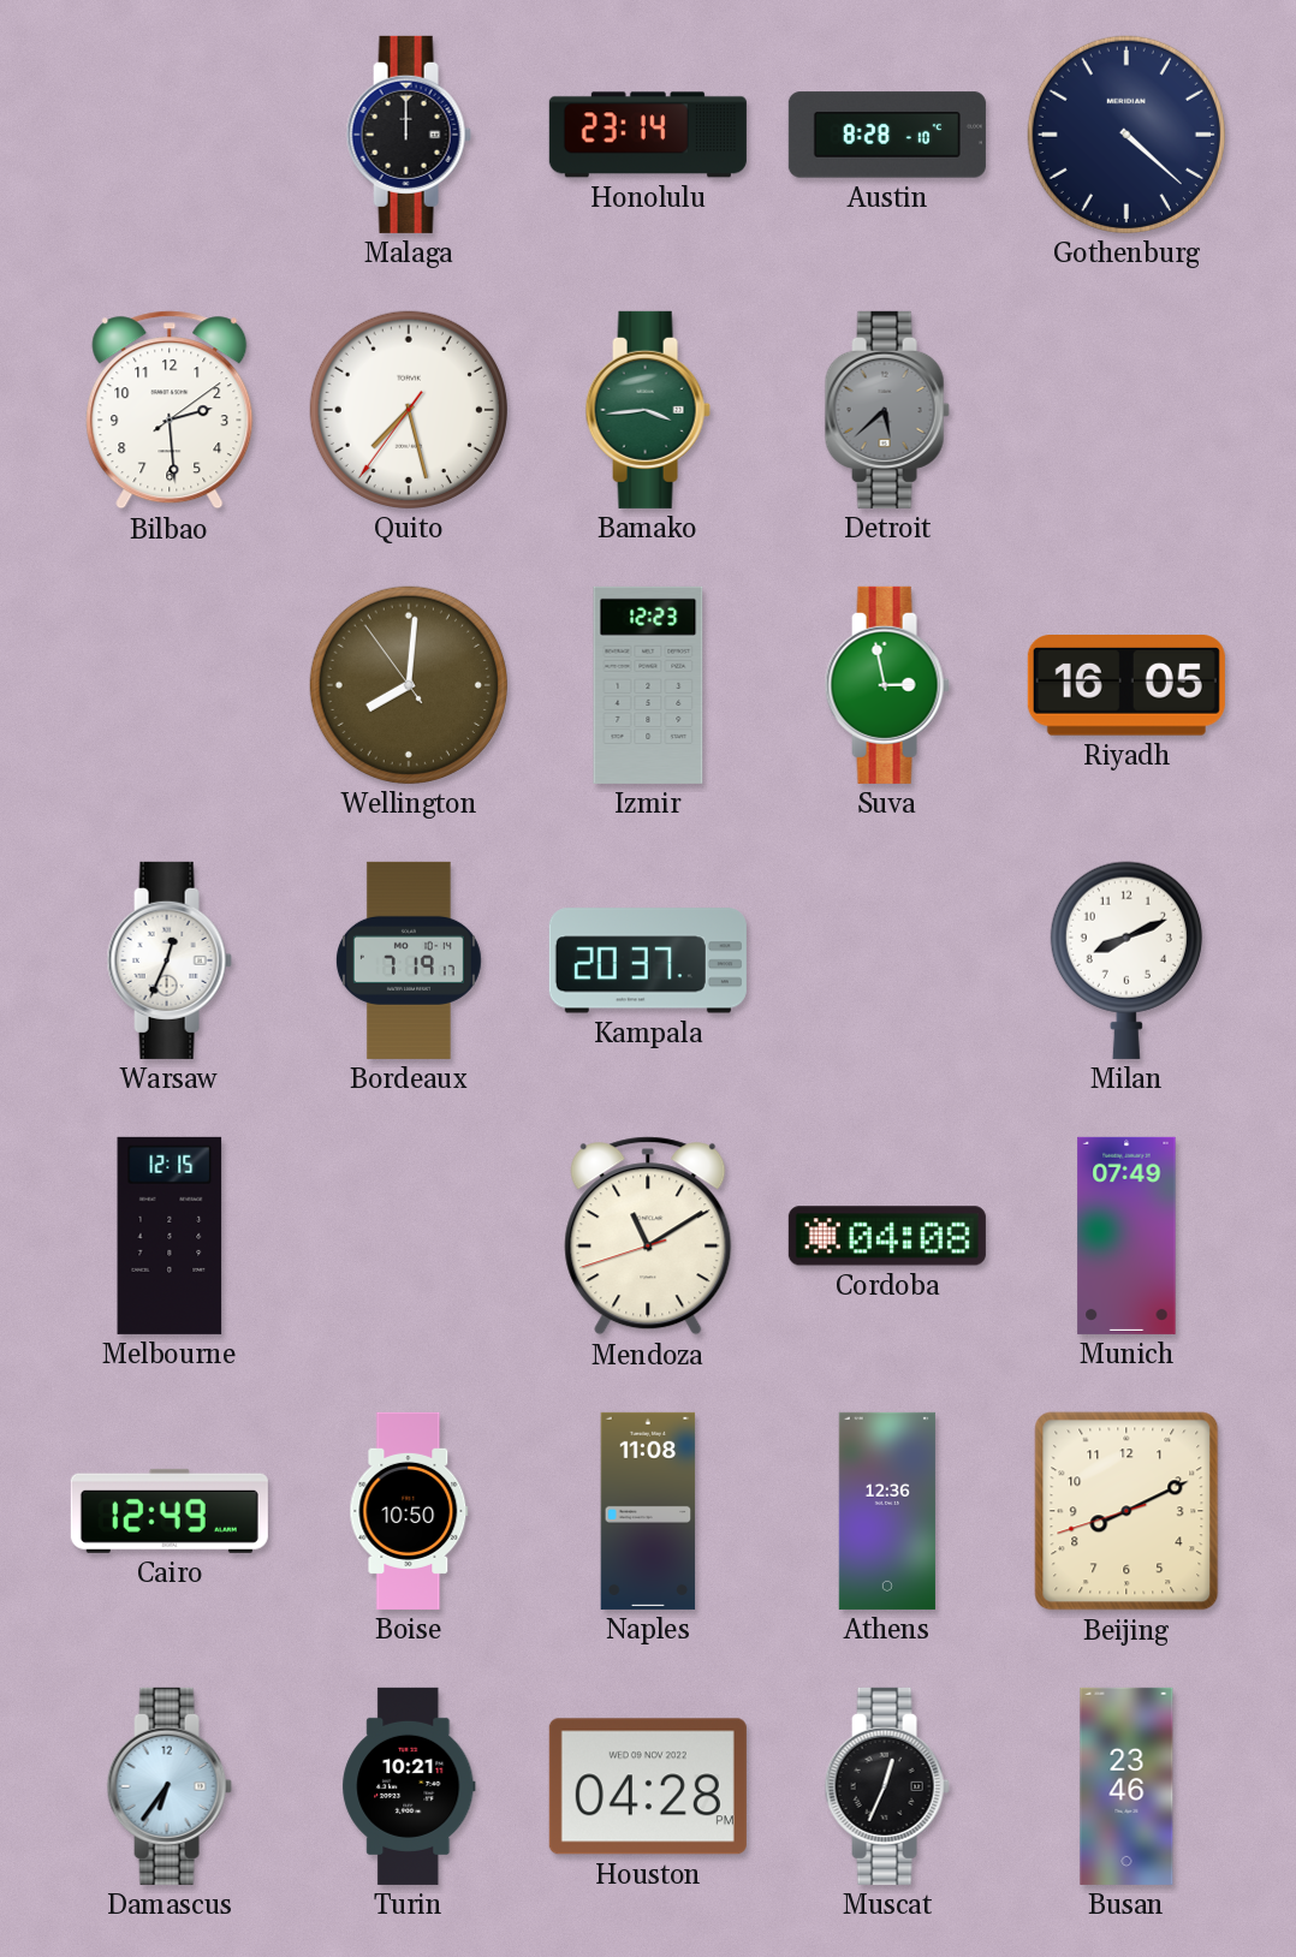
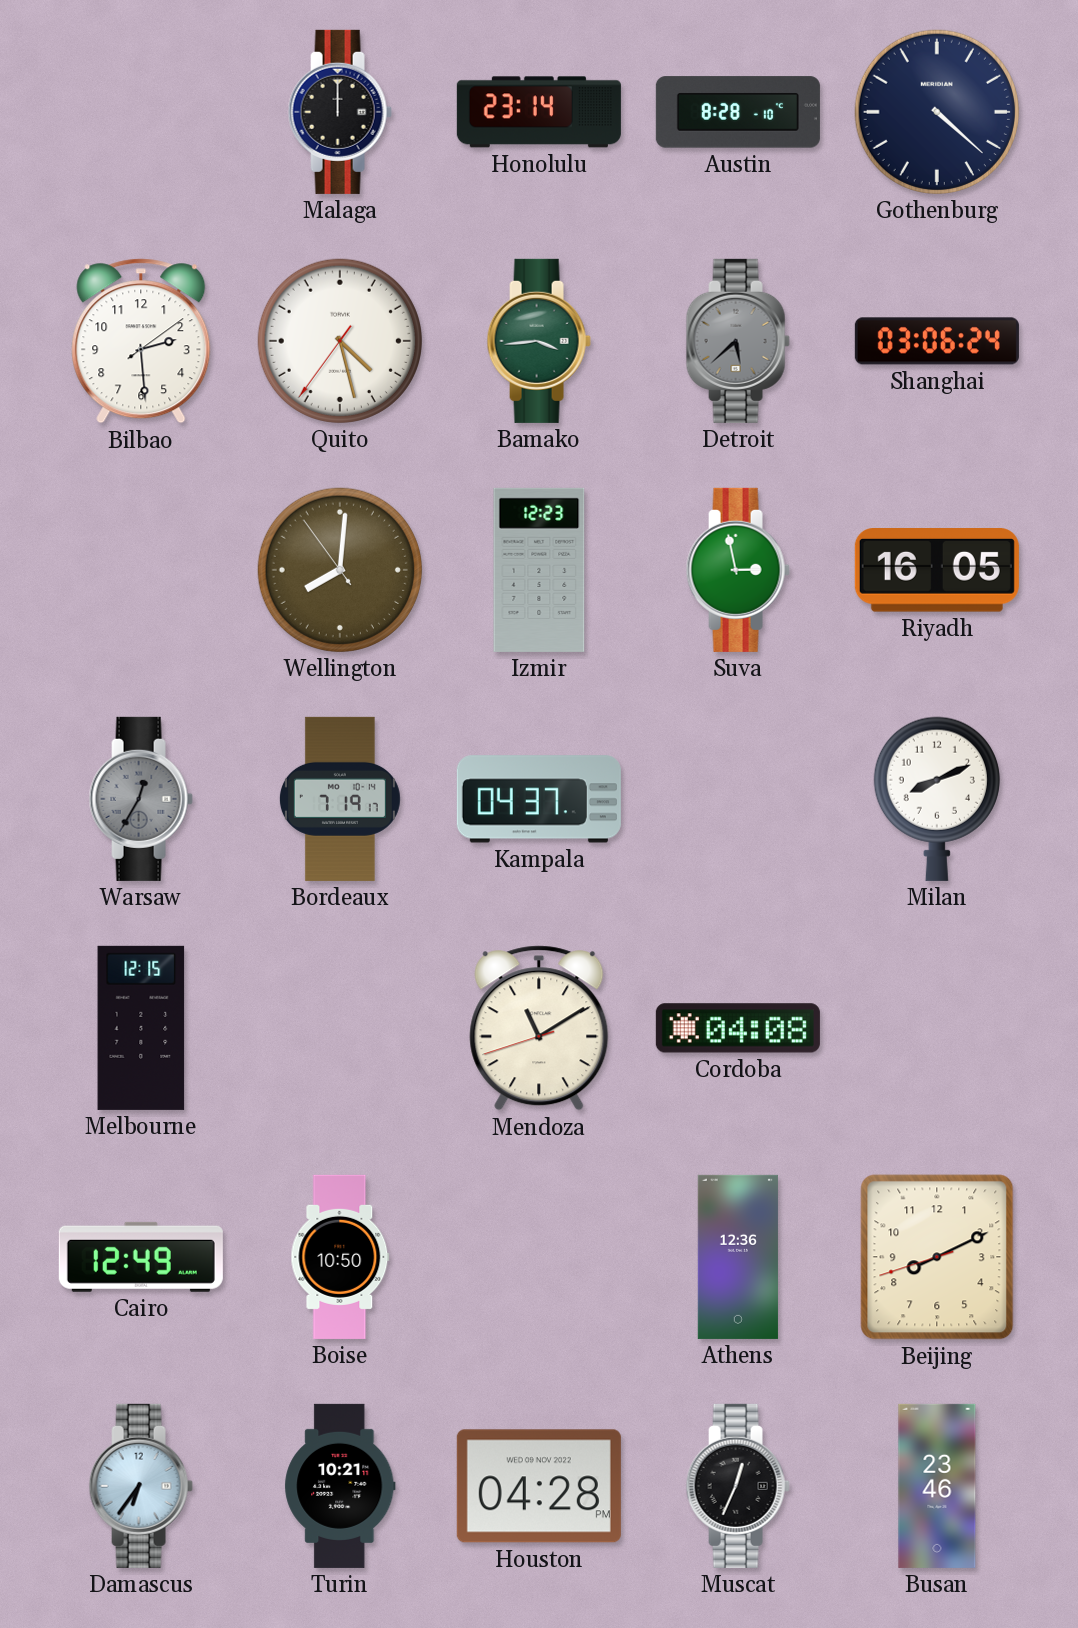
Quito: 7:27 -> 4:27
Shanghai: none -> 03:06
Warsaw: 12:34 -> 12:35
Warsaw dial: white -> grey
Kampala: 20:37 -> 04:37
Munich: 07:49 -> none
Naples: 11:08 -> none
